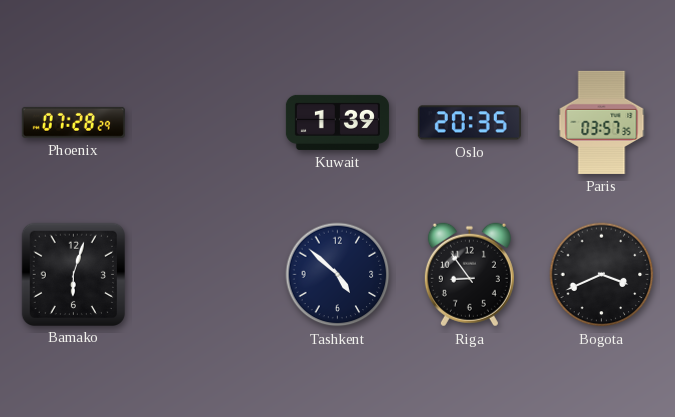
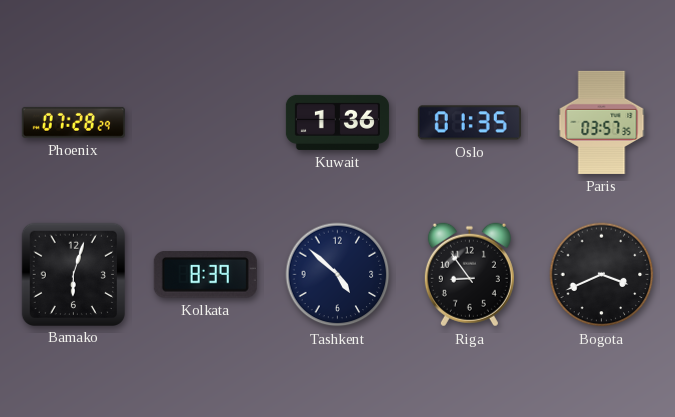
Kuwait: 1:39 -> 1:36
Oslo: 20:35 -> 01:35
Kolkata: none -> 8:39
